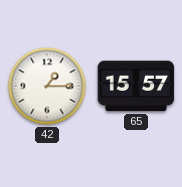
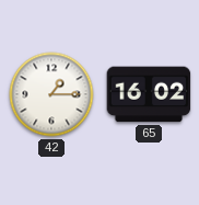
65: 15:57 -> 16:02
